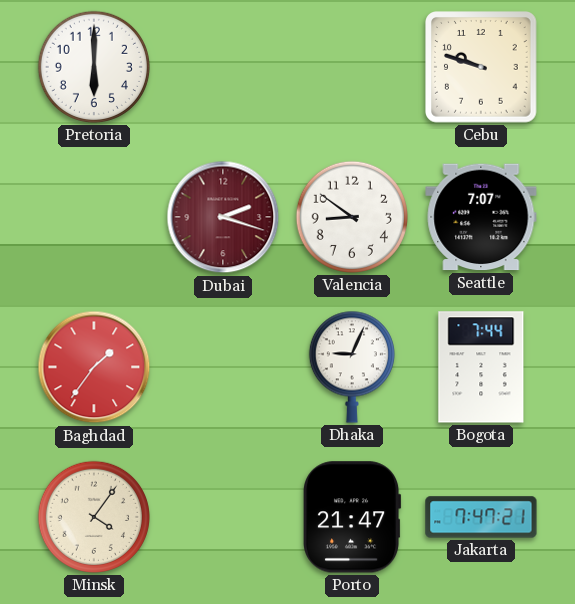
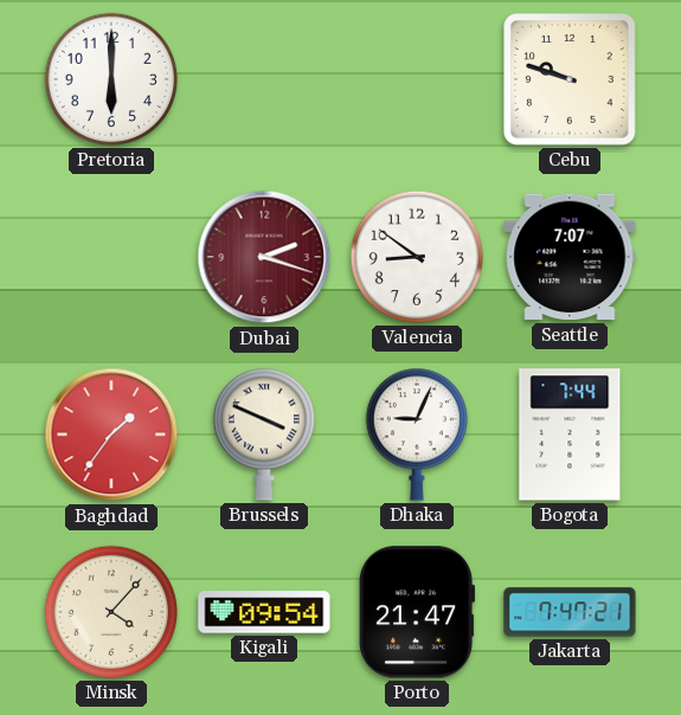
Brussels: none -> 3:49
Minsk: 4:06 -> 4:07
Kigali: none -> 09:54
